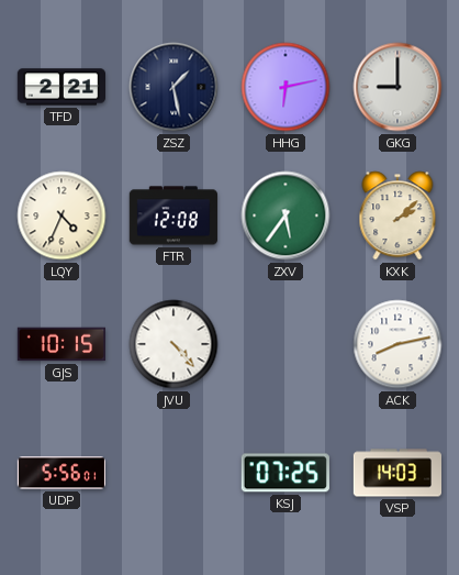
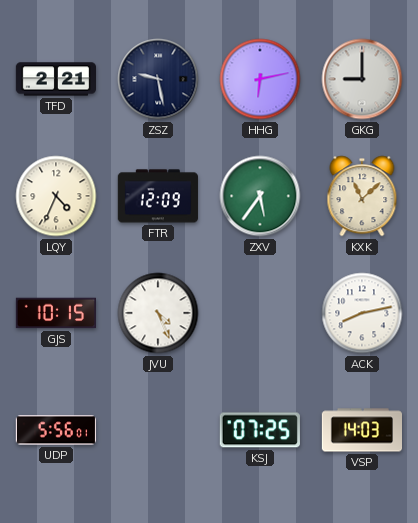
ZSZ: 1:28 -> 9:28
FTR: 12:08 -> 12:09
KXK: 2:08 -> 11:08
JVU: 4:23 -> 4:26
